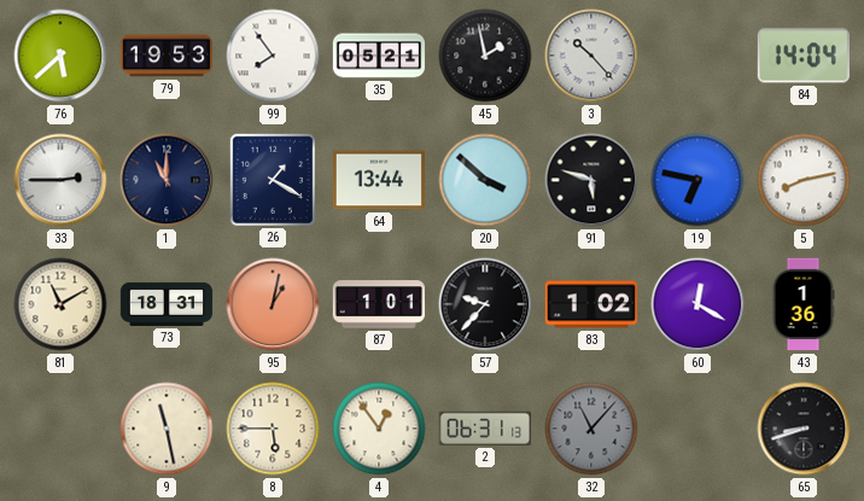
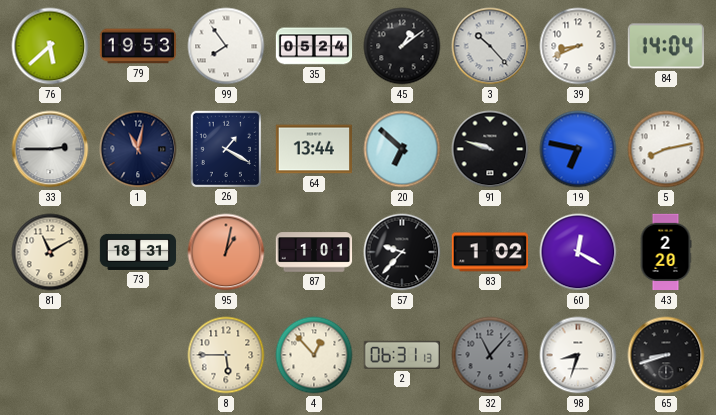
35: 05:21 -> 05:24
45: 1:58 -> 1:09
39: none -> 8:41
1: 11:00 -> 11:02
20: 3:52 -> 6:52
91: 5:48 -> 9:48
43: 1:36 -> 2:20
9: 11:28 -> none
4: 12:54 -> 12:53
98: none -> 8:33
